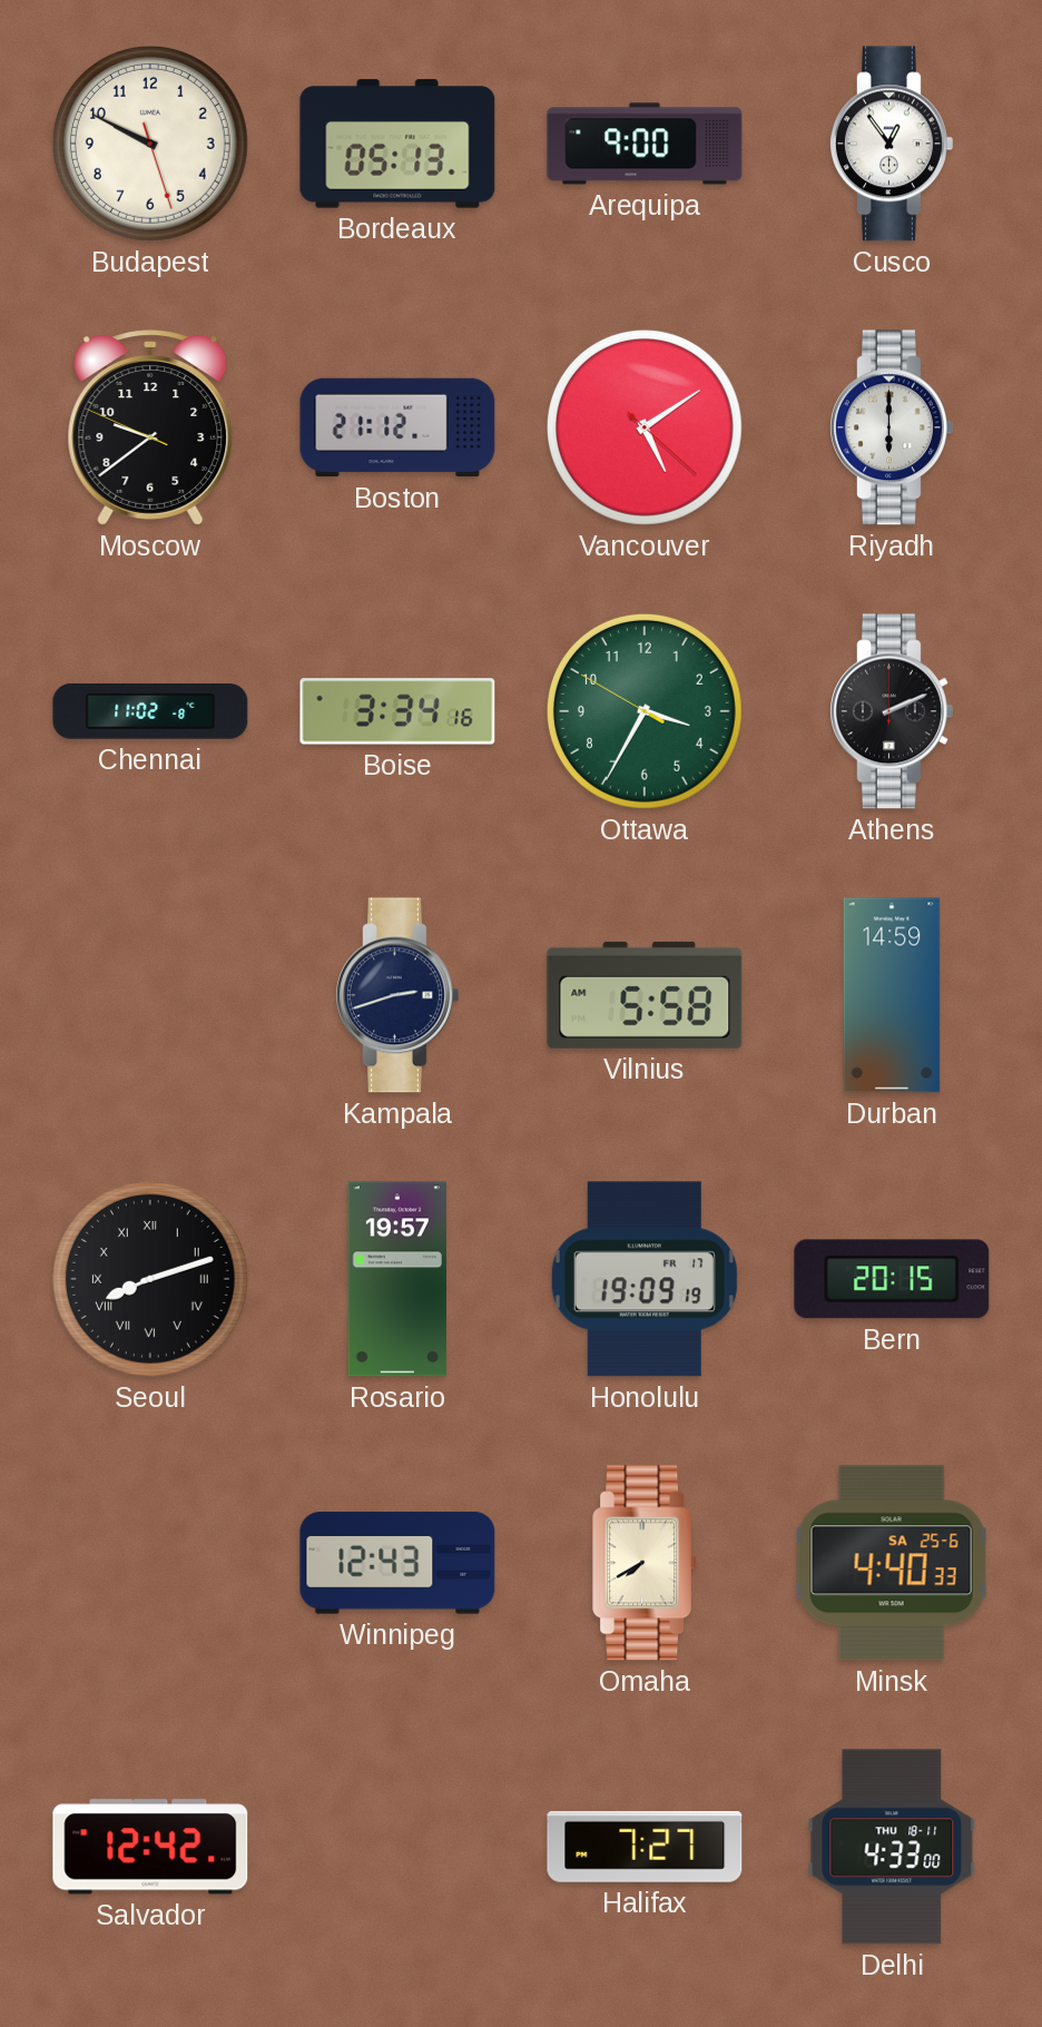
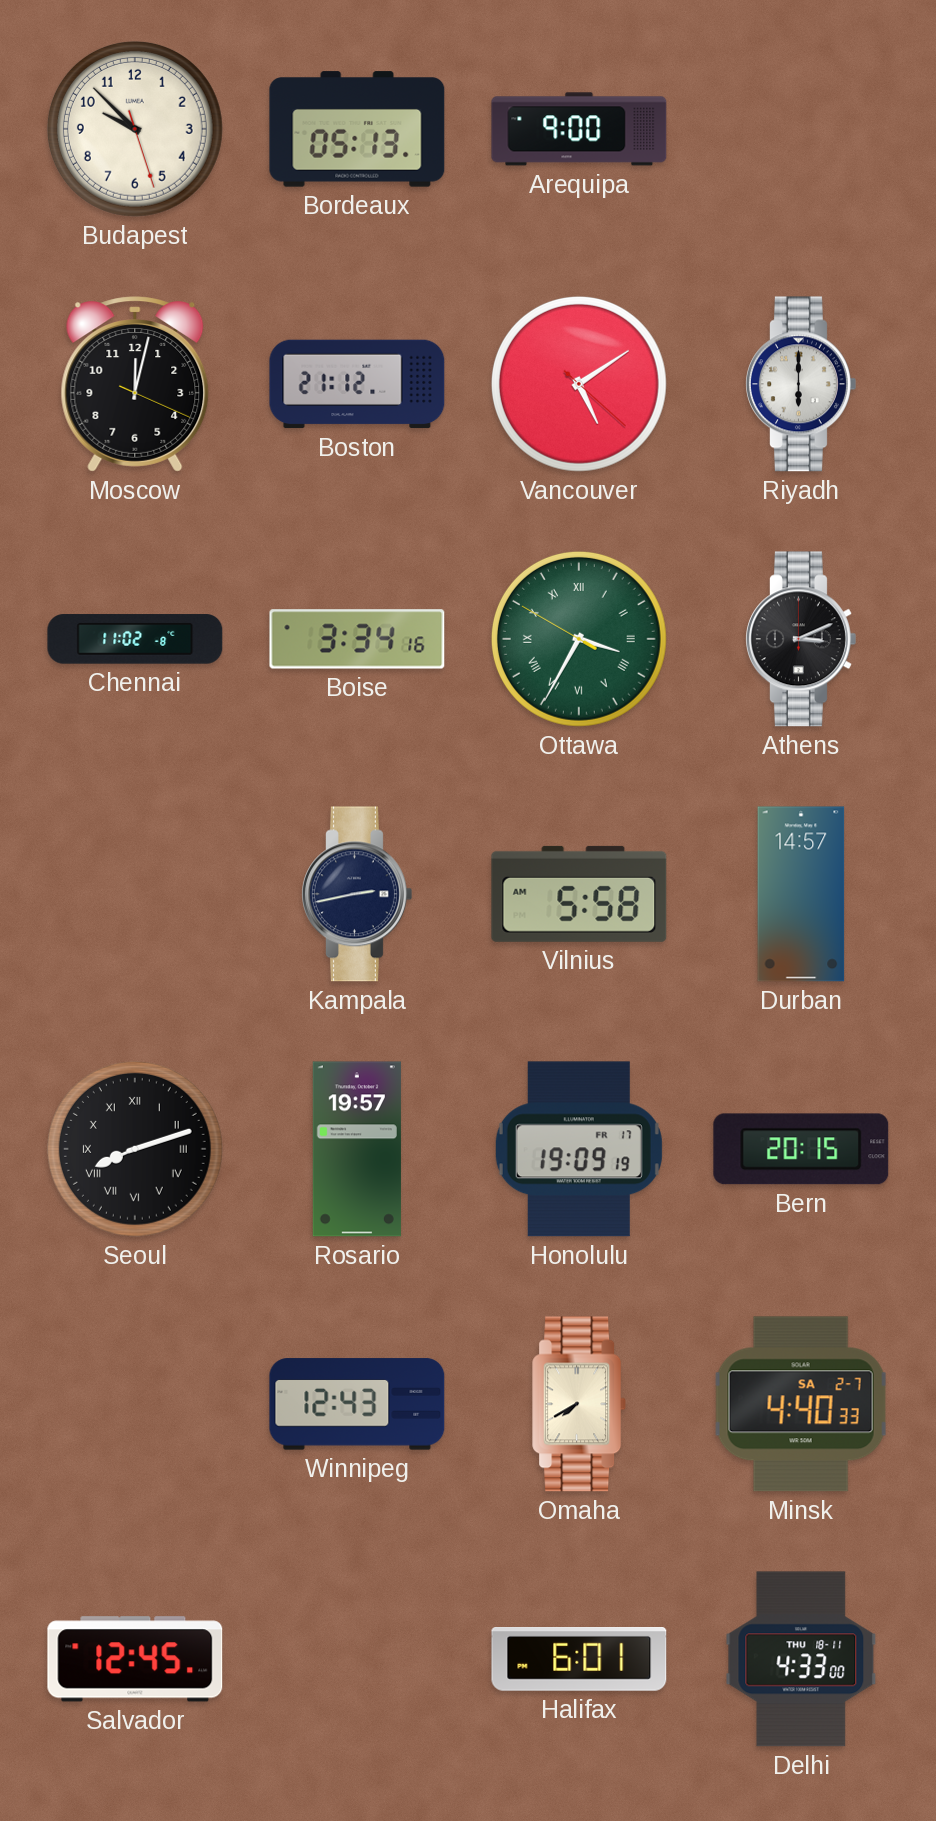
Budapest: 9:49 -> 9:52
Cusco: 12:54 -> none
Moscow: 9:38 -> 12:02
Ottawa numerals: Arabic -> Roman
Athens: 2:11 -> 3:11
Kampala: 2:42 -> 2:43
Durban: 14:59 -> 14:57
Minsk date: SA 25-6 -> SA 2-7
Salvador: 12:42 -> 12:45
Halifax: 7:27 -> 6:01
